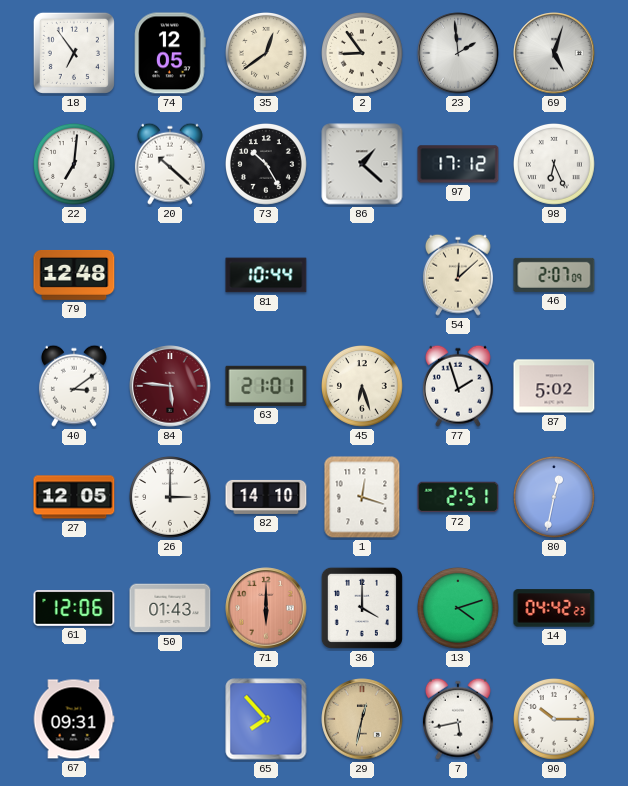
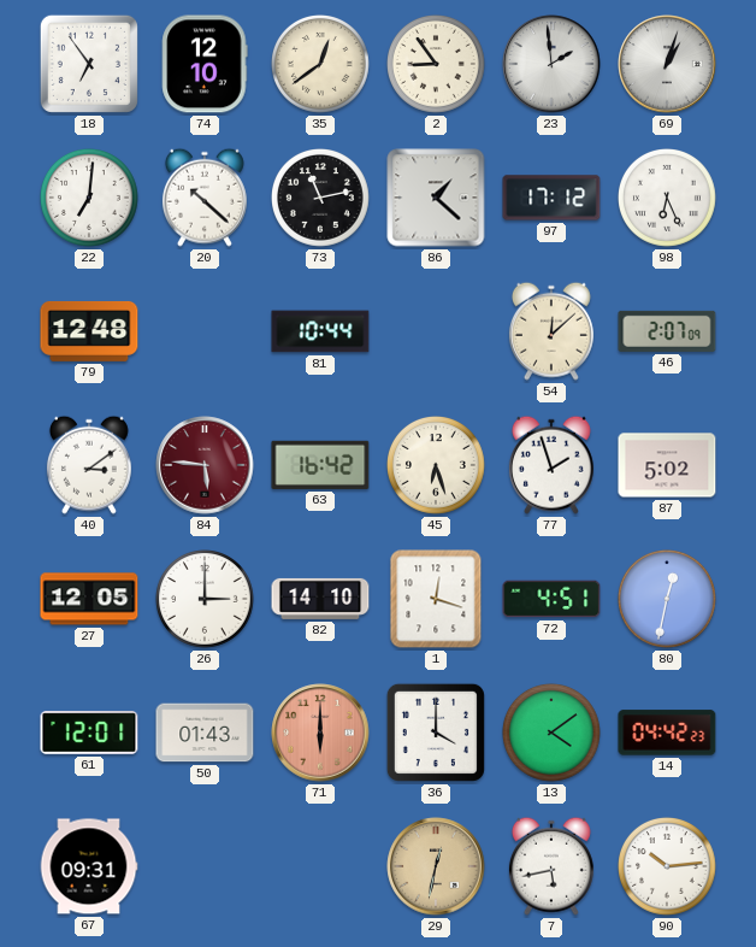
74: 12:05 -> 12:10
69: 5:03 -> 1:03
73: 10:25 -> 11:13
63: 21:01 -> 16:42
72: 2:51 -> 4:51
61: 12:06 -> 12:01
13: 4:12 -> 4:09
65: 7:53 -> none
90: 10:15 -> 10:14
